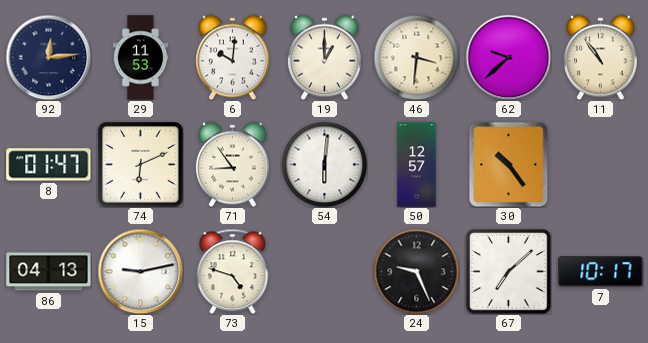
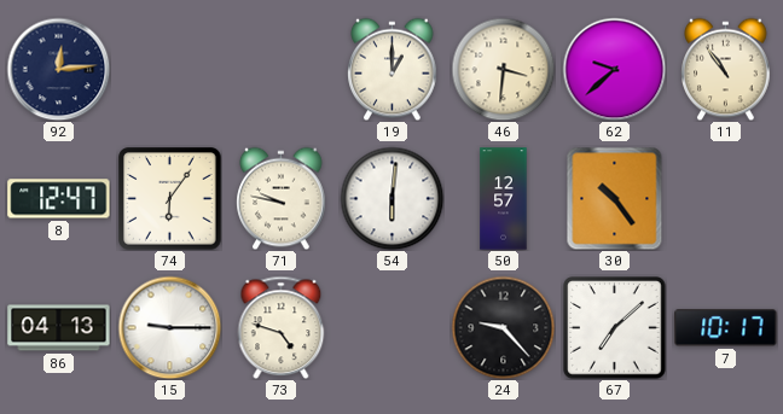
29: 11:53 -> none
6: 10:01 -> none
8: 01:47 -> 12:47
74: 6:11 -> 6:06
71: 8:54 -> 9:47
15: 9:13 -> 9:15
24: 9:26 -> 9:23
